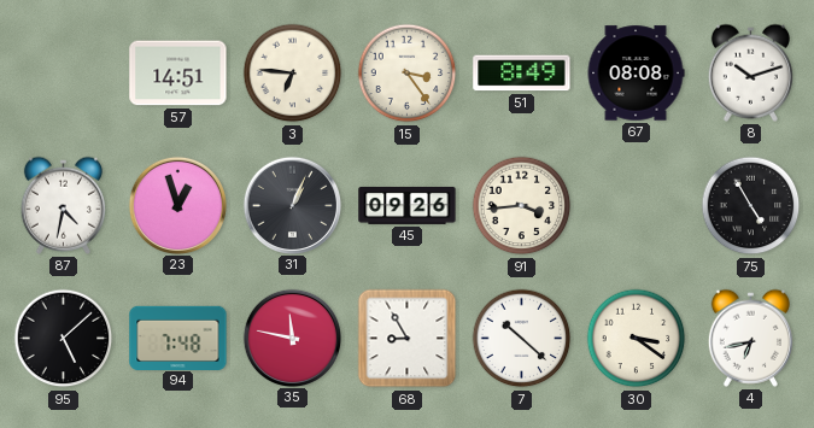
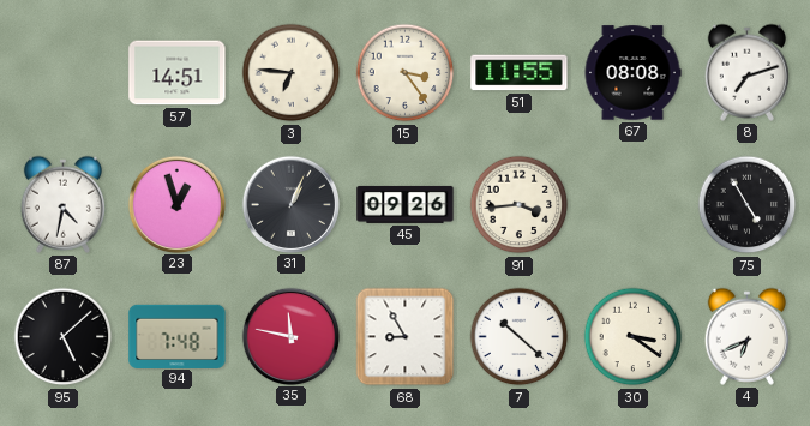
51: 8:49 -> 11:55
8: 10:12 -> 7:12
4: 6:43 -> 6:41
